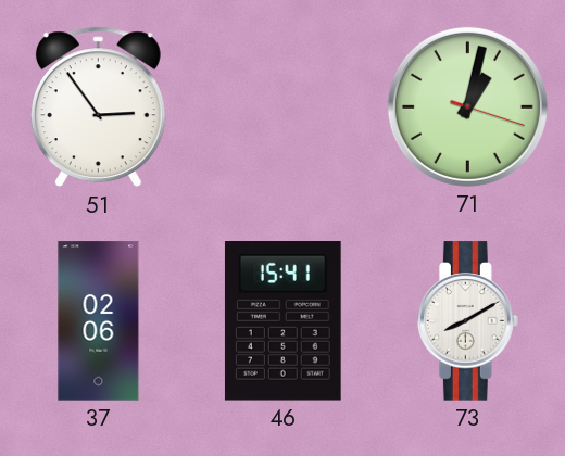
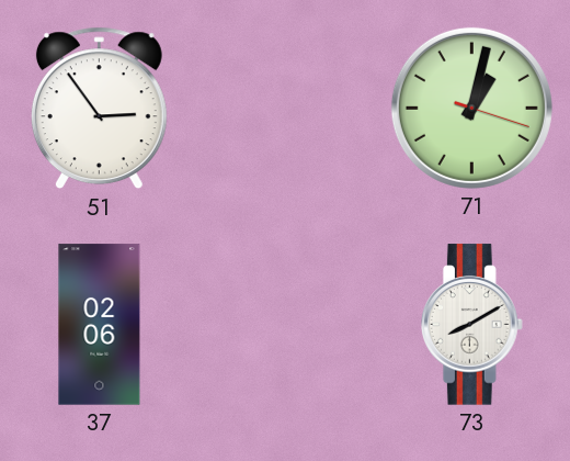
46: 15:41 -> none
